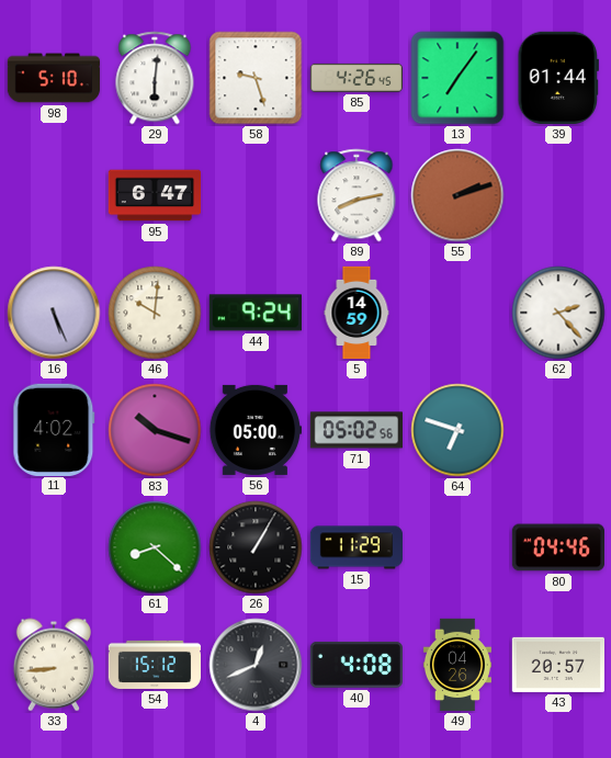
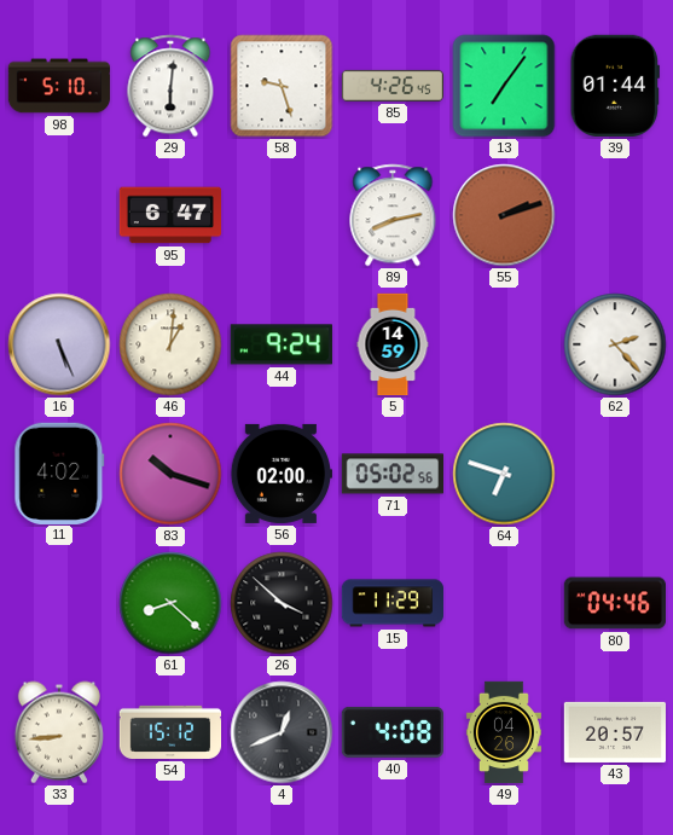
46: 10:01 -> 1:01
56: 05:00 -> 02:00
26: 1:05 -> 3:52
